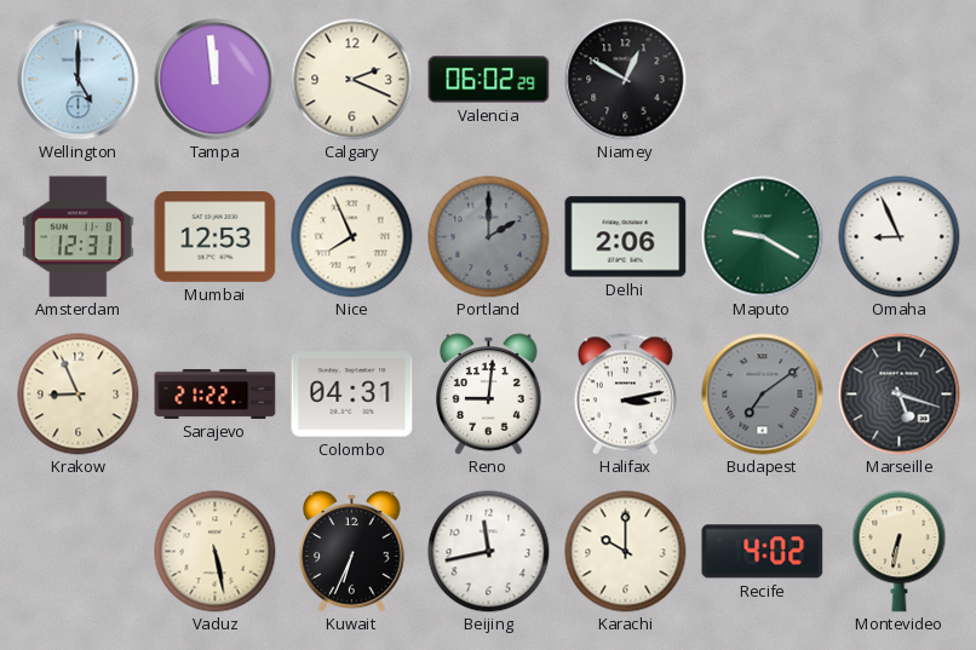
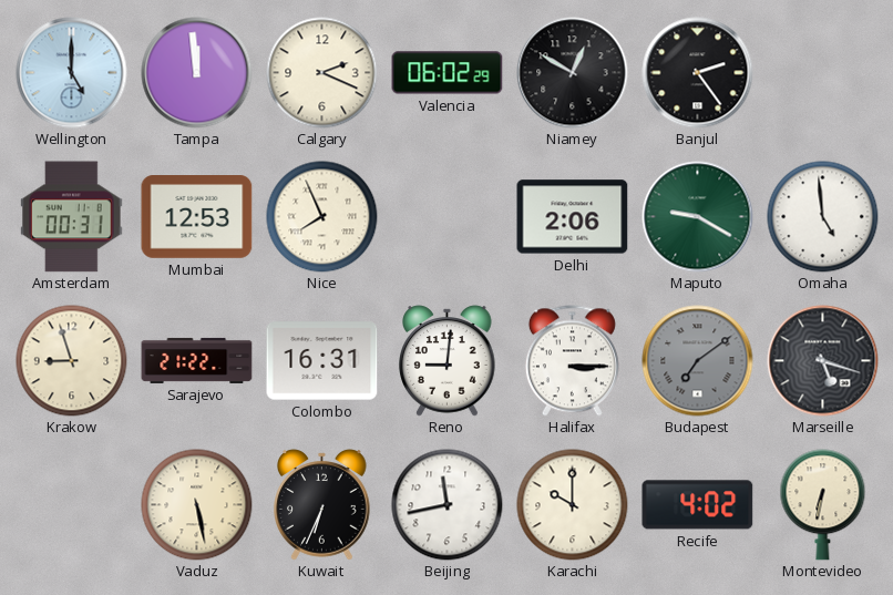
Banjul: none -> 2:24
Amsterdam: 12:31 -> 00:31
Portland: 2:00 -> none
Omaha: 8:56 -> 4:59
Krakow: 8:56 -> 8:57
Colombo: 04:31 -> 16:31
Halifax: 3:13 -> 3:15
